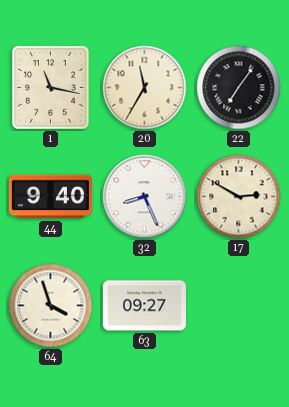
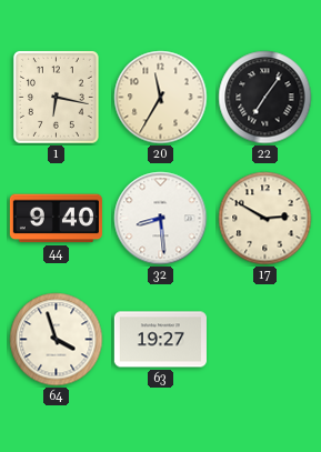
1: 11:17 -> 6:17
32: 8:26 -> 8:29
63: 09:27 -> 19:27
